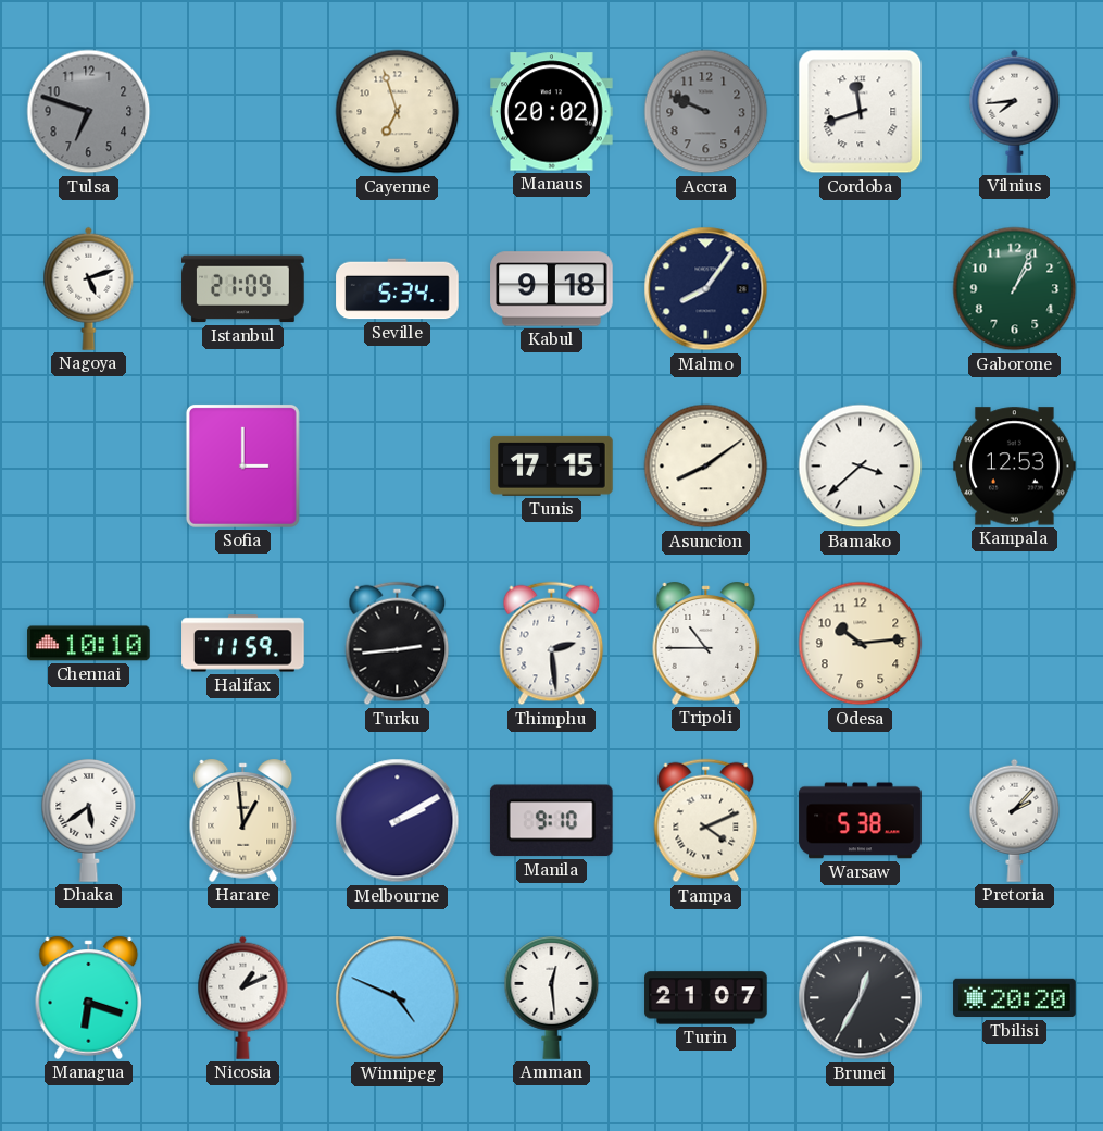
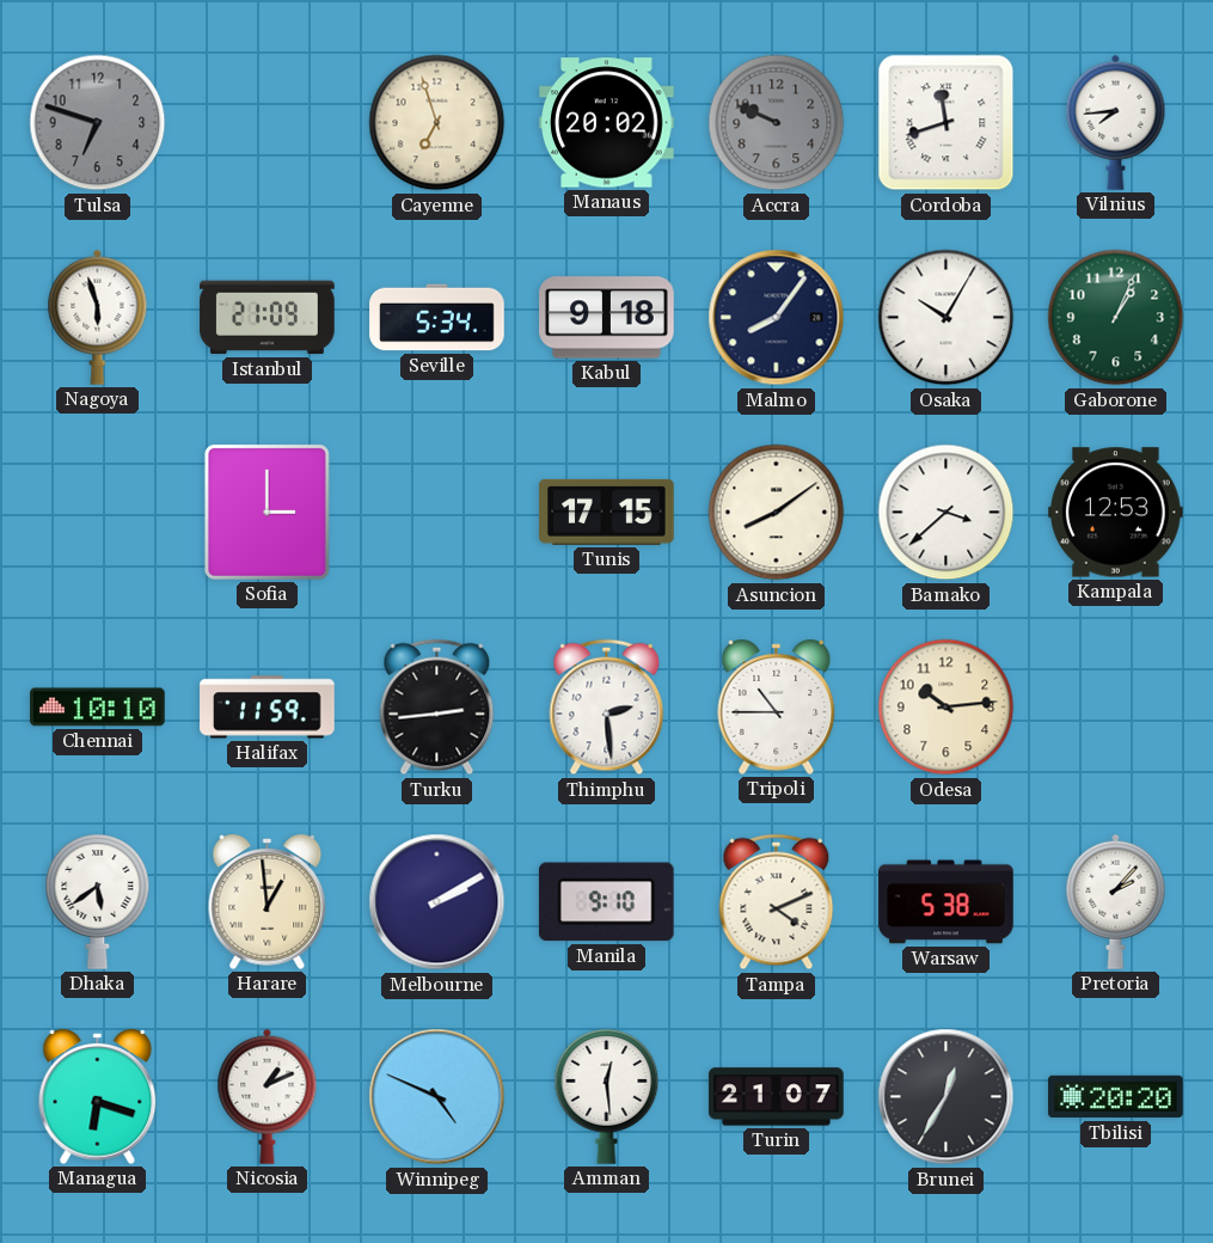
Nagoya: 5:12 -> 5:57
Osaka: none -> 10:05
